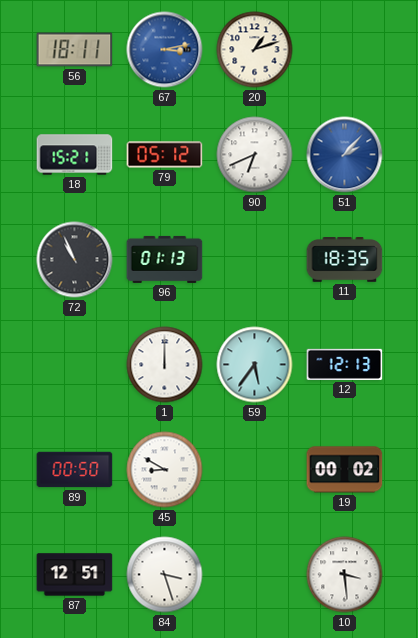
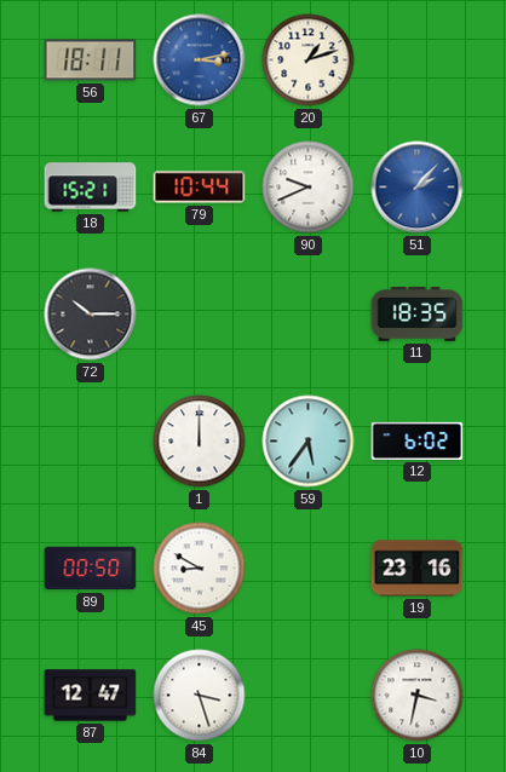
79: 05:12 -> 10:44
90: 6:41 -> 9:41
72: 10:56 -> 10:15
96: 01:13 -> none
12: 12:13 -> 6:02
19: 00:02 -> 23:16
87: 12:51 -> 12:47
10: 3:29 -> 3:32
